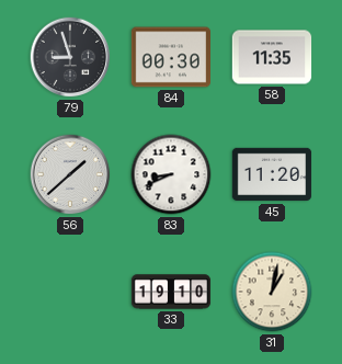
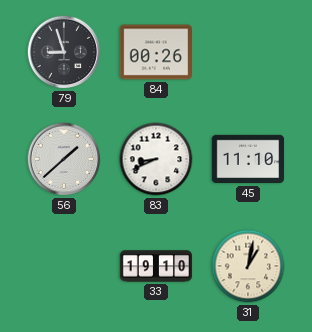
84: 00:30 -> 00:26
58: 11:35 -> none
45: 11:20 -> 11:10
